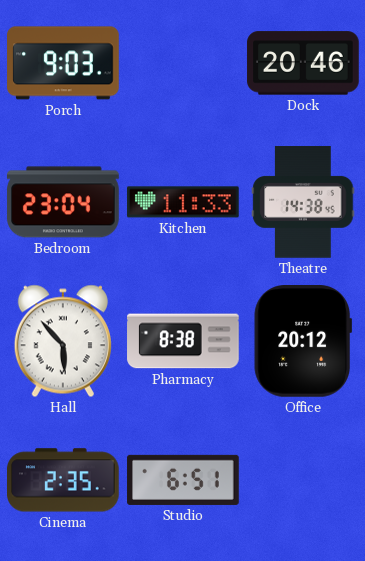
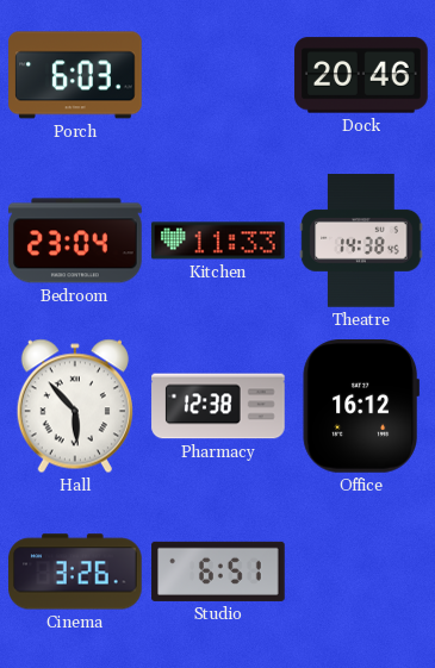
Porch: 9:03 -> 6:03
Pharmacy: 8:38 -> 12:38
Office: 20:12 -> 16:12
Cinema: 2:35 -> 3:26
